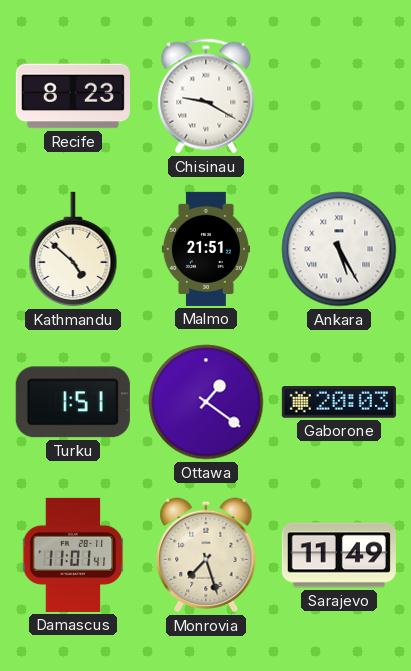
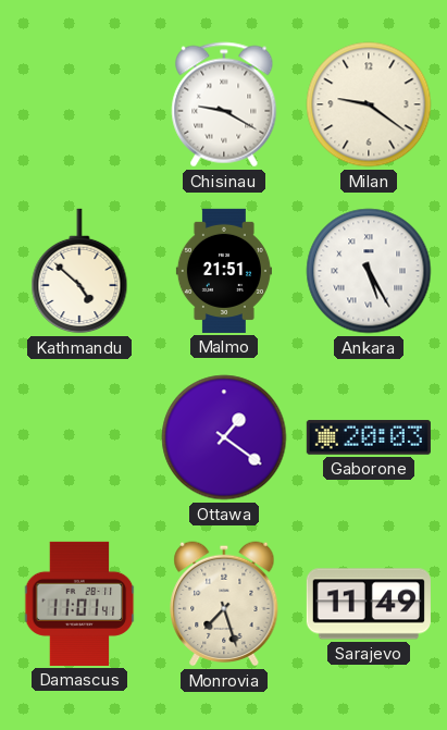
Recife: 8:23 -> none
Milan: none -> 9:21
Turku: 1:51 -> none
